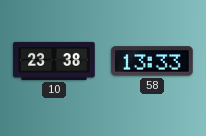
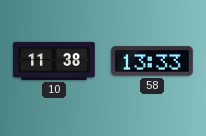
10: 23:38 -> 11:38
